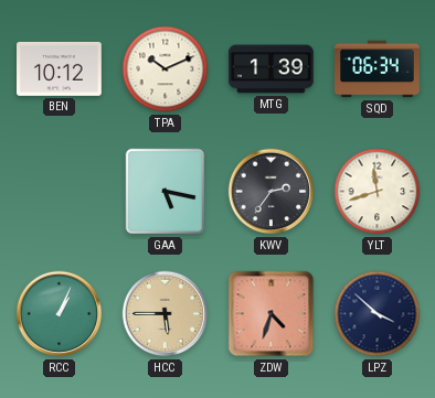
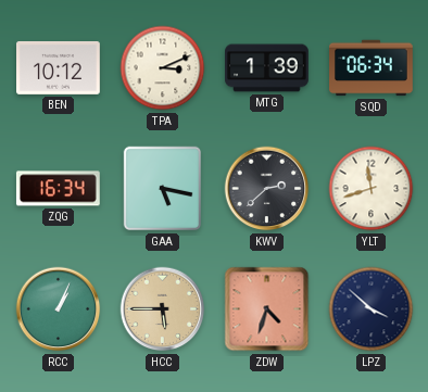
TPA: 10:11 -> 3:11
ZQG: none -> 16:34
KWV: 2:36 -> 2:38
